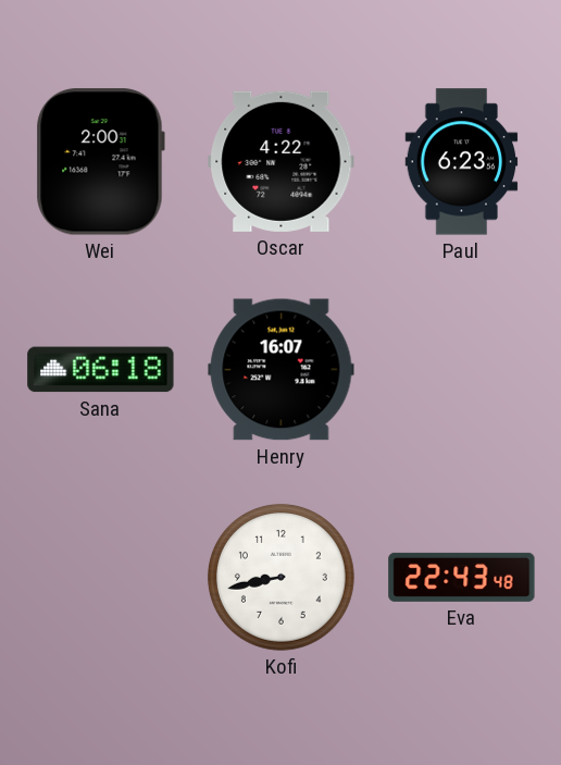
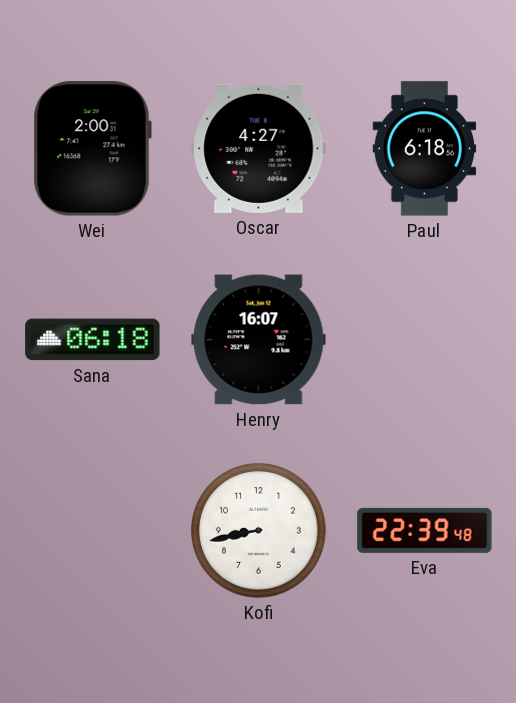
Oscar: 4:22 -> 4:27
Paul: 6:23 -> 6:18
Eva: 22:43 -> 22:39
